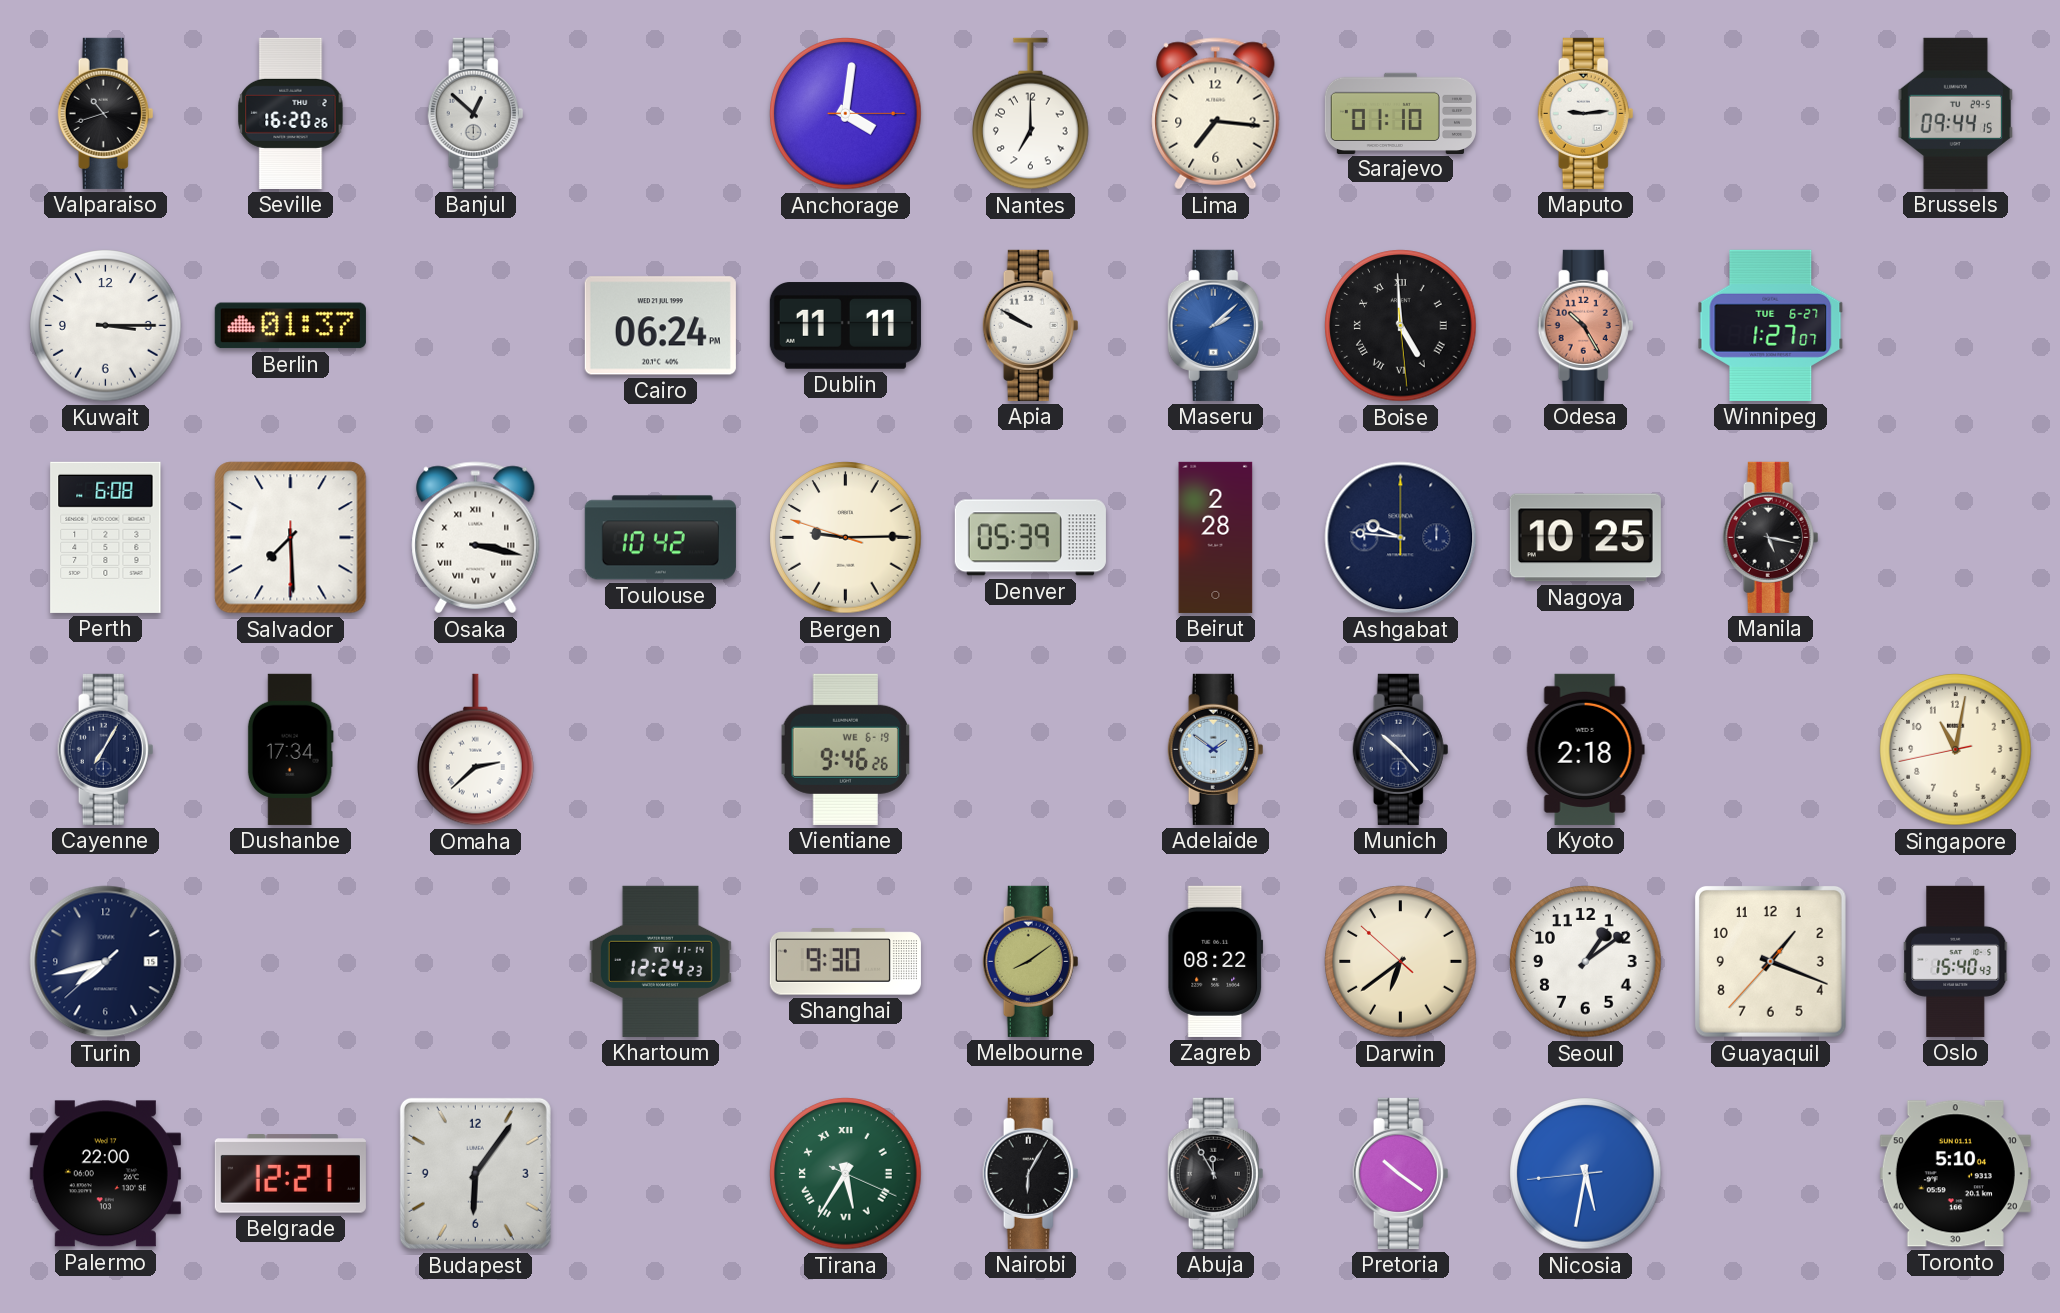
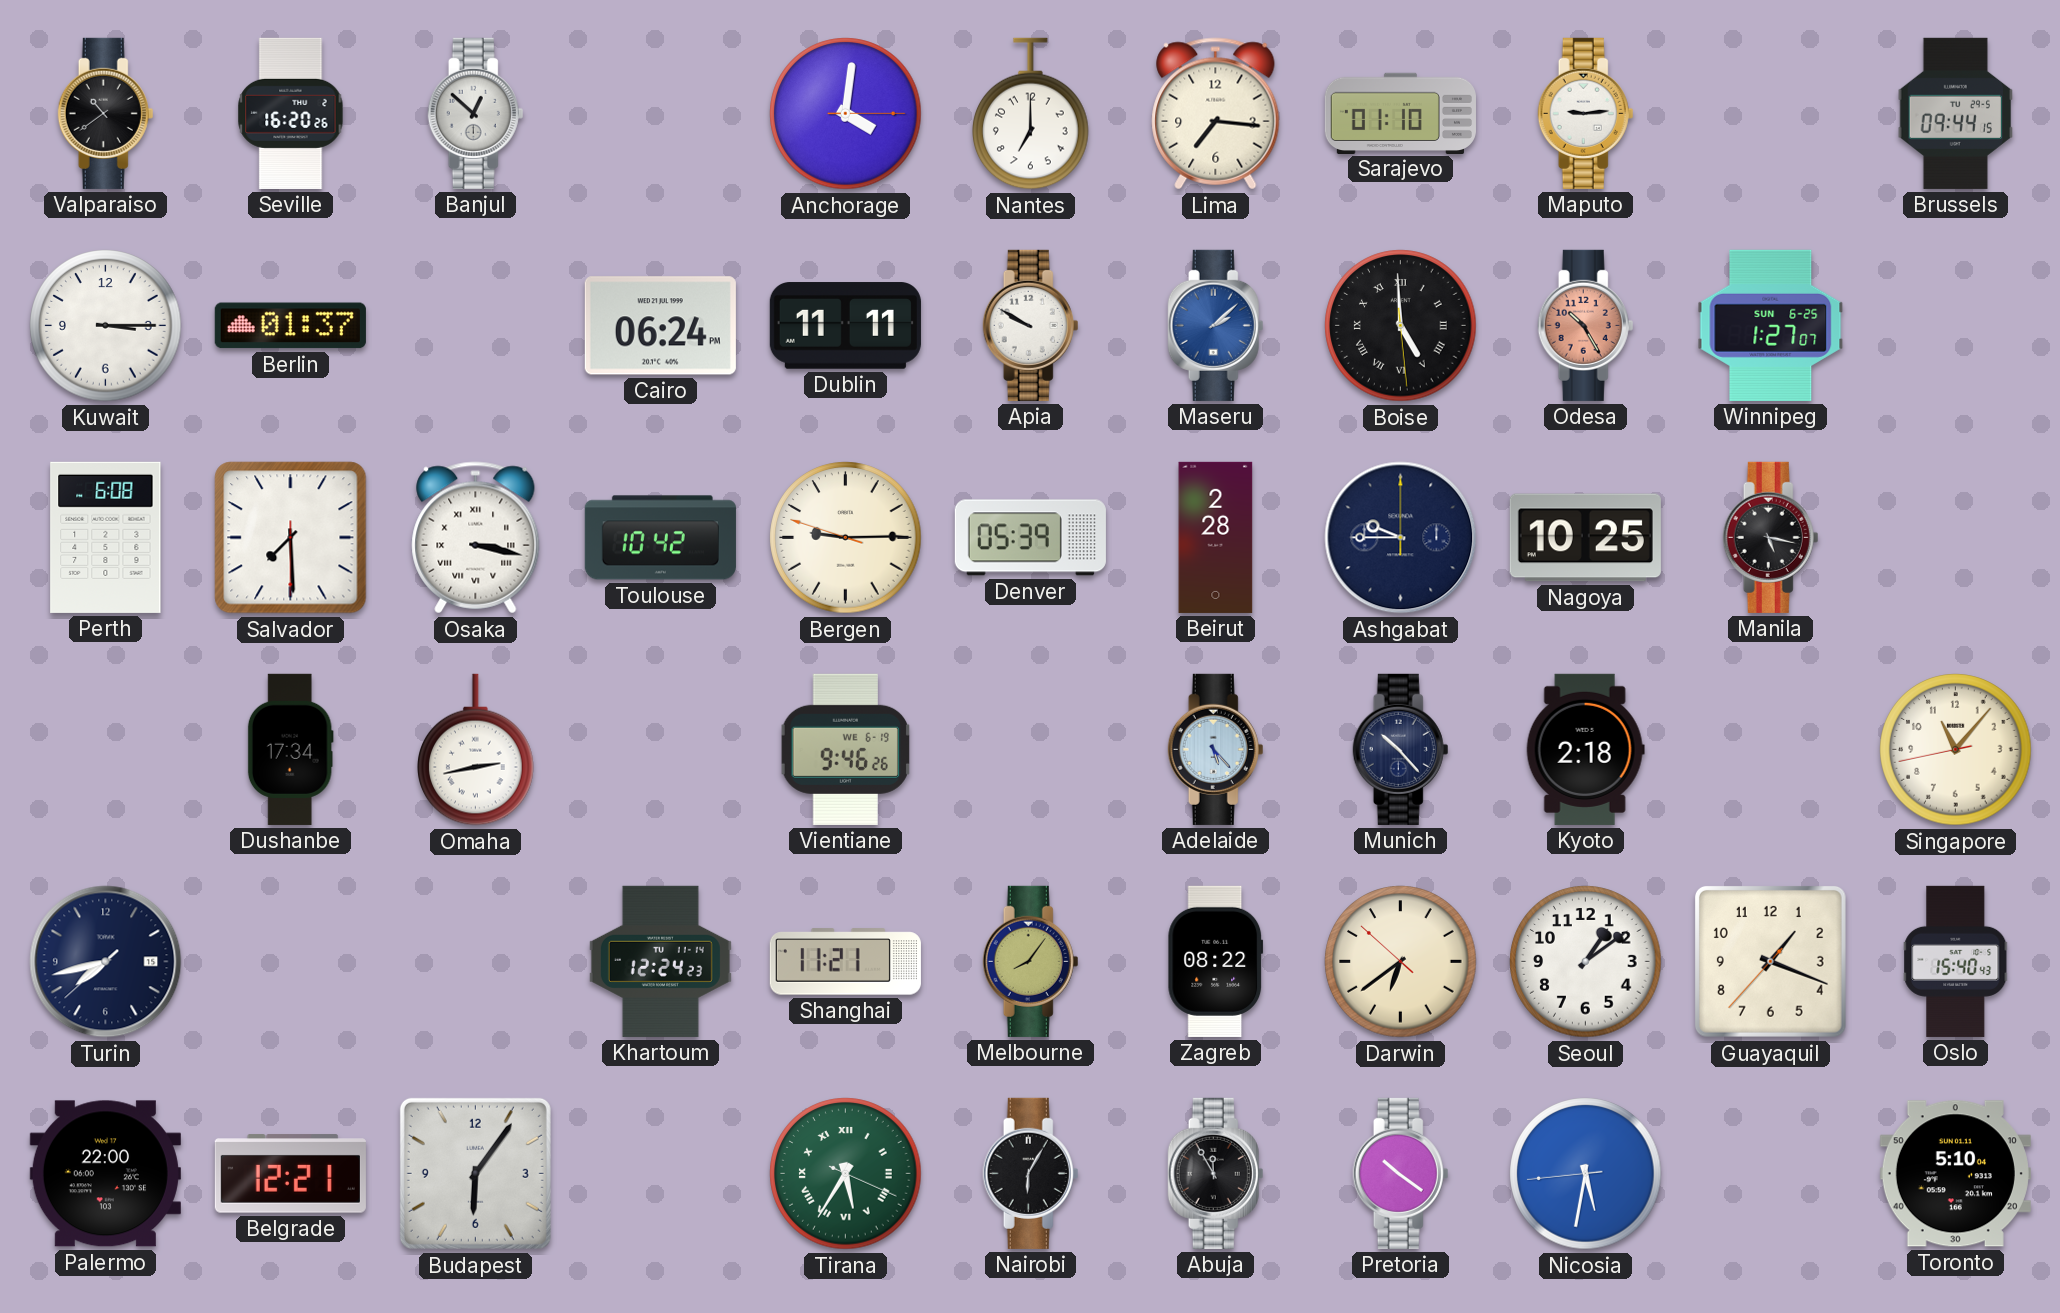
Valparaiso: 10:42 -> 10:39
Winnipeg date: TUE 6-27 -> SUN 6-25
Ashgabat: 9:46 -> 9:45
Cayenne: 7:05 -> none
Omaha: 2:38 -> 2:43
Adelaide: 1:51 -> 5:23
Singapore: 11:01 -> 11:06
Shanghai: 9:30 -> 11:21
Melbourne: 8:09 -> 8:06
